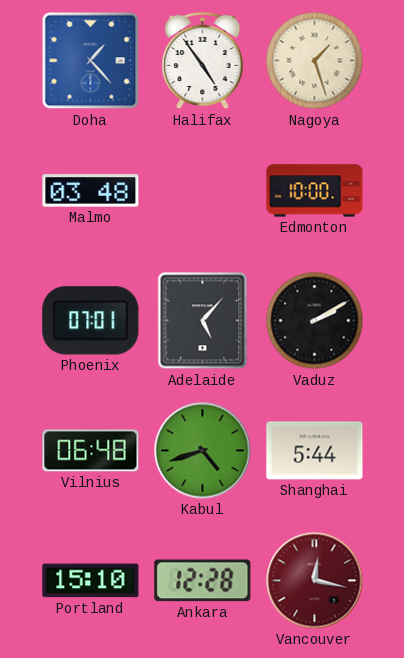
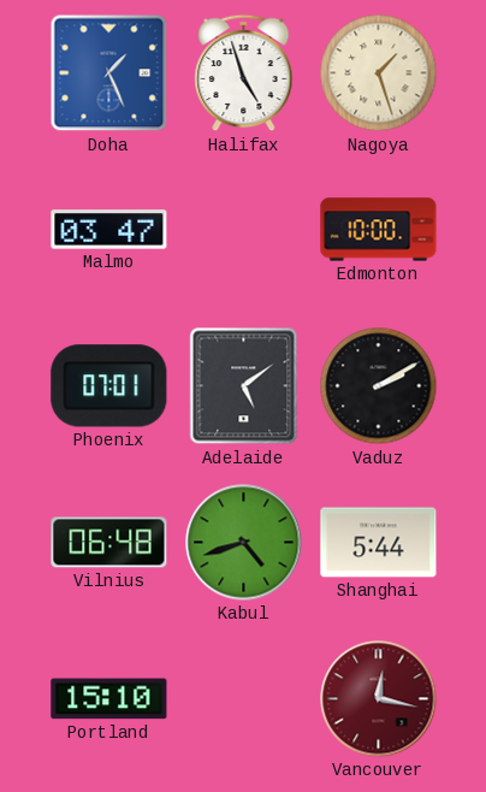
Doha: 1:23 -> 1:26
Halifax: 4:54 -> 4:57
Malmo: 03:48 -> 03:47
Adelaide: 5:07 -> 5:09
Ankara: 12:28 -> none
